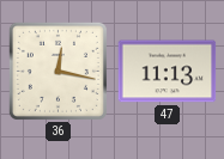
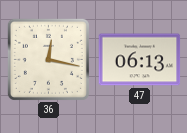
47: 11:13 -> 06:13
